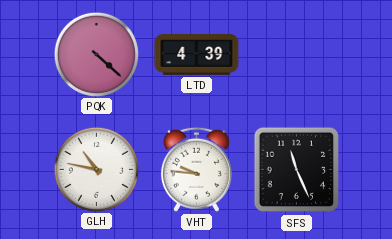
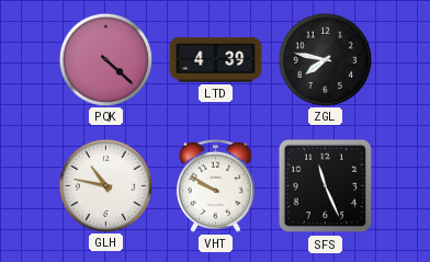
ZGL: none -> 7:47
VHT: 9:46 -> 9:50
